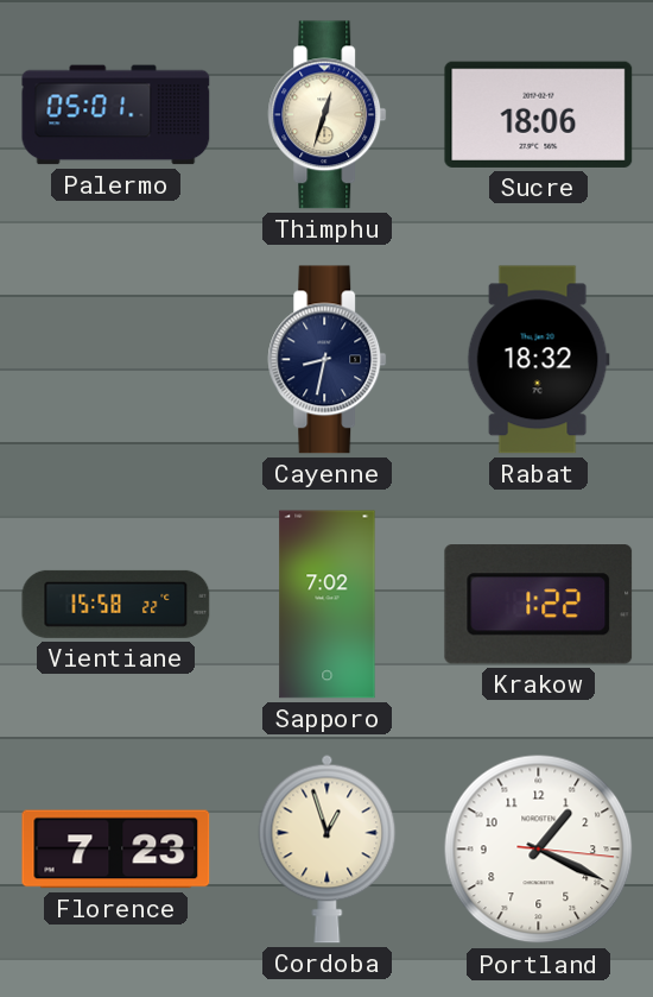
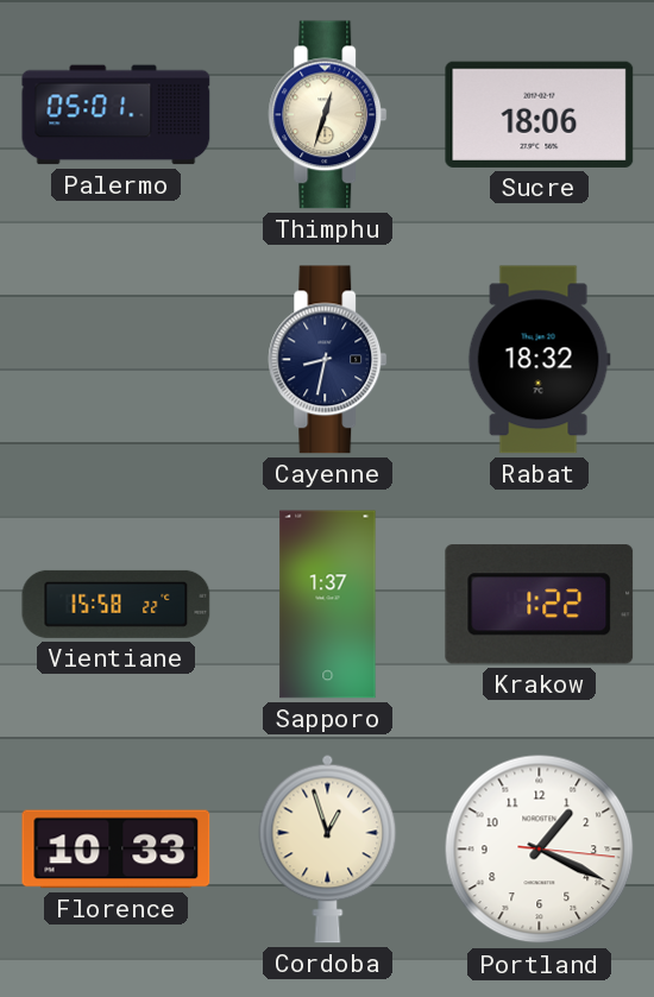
Sapporo: 7:02 -> 1:37
Florence: 7:23 -> 10:33
